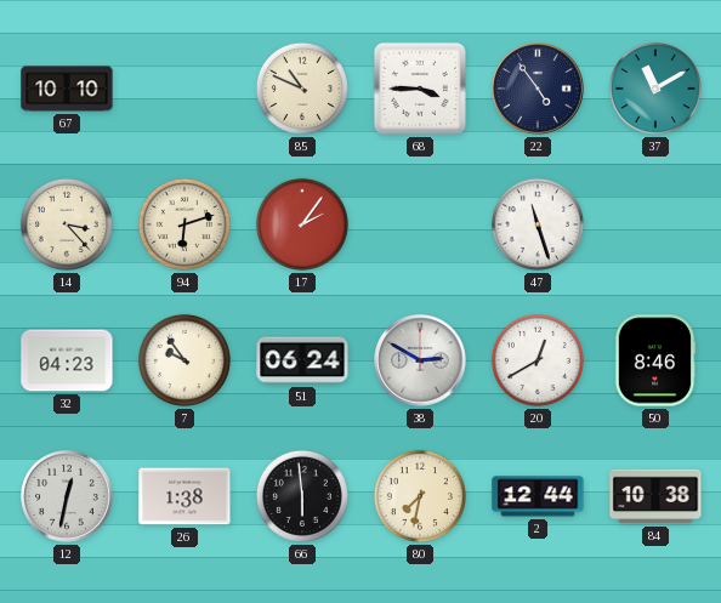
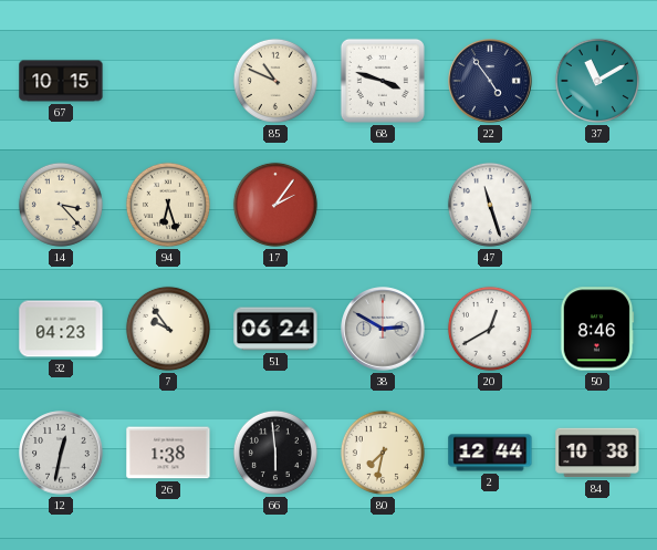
67: 10:10 -> 10:15
68: 3:45 -> 3:48
94: 6:12 -> 6:27
